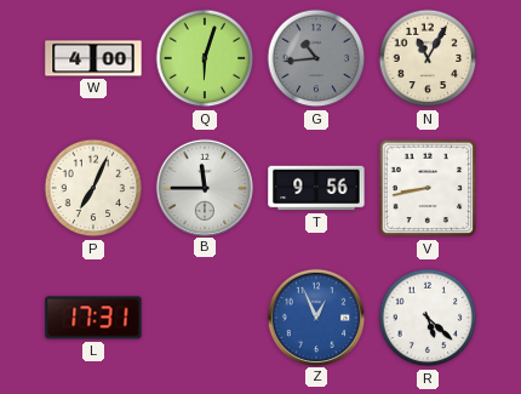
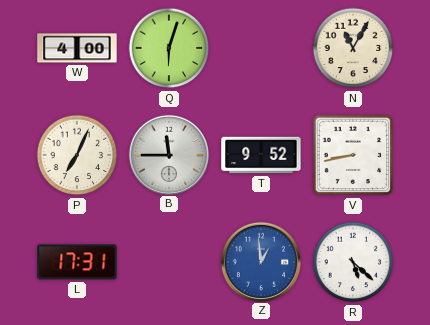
G: 10:44 -> none
T: 9:56 -> 9:52
Z: 12:56 -> 12:59
